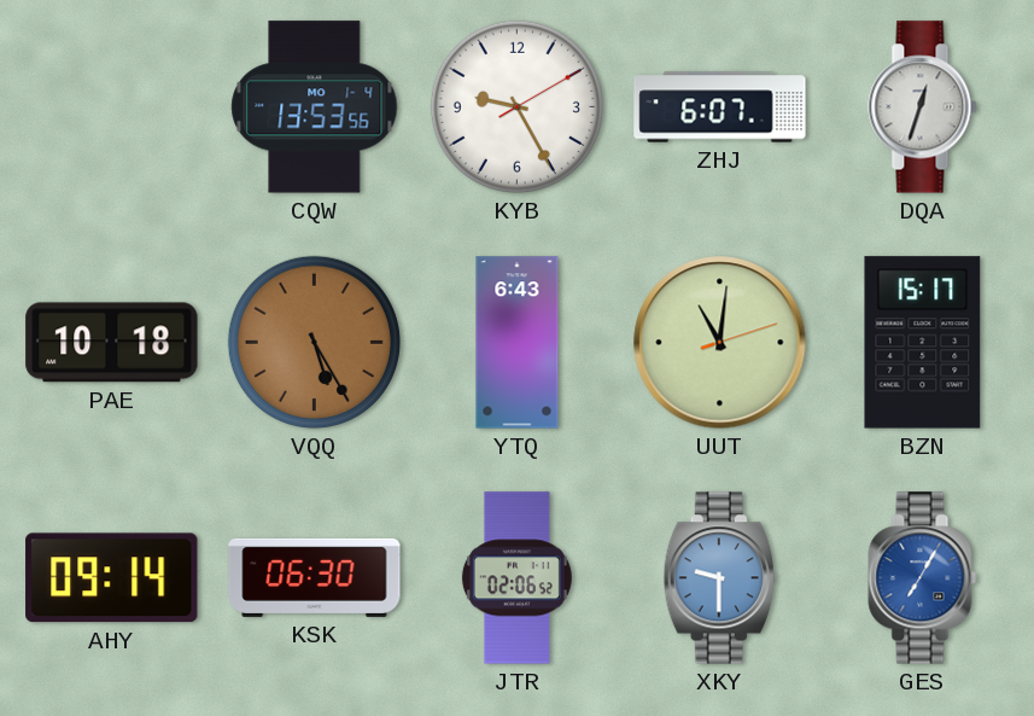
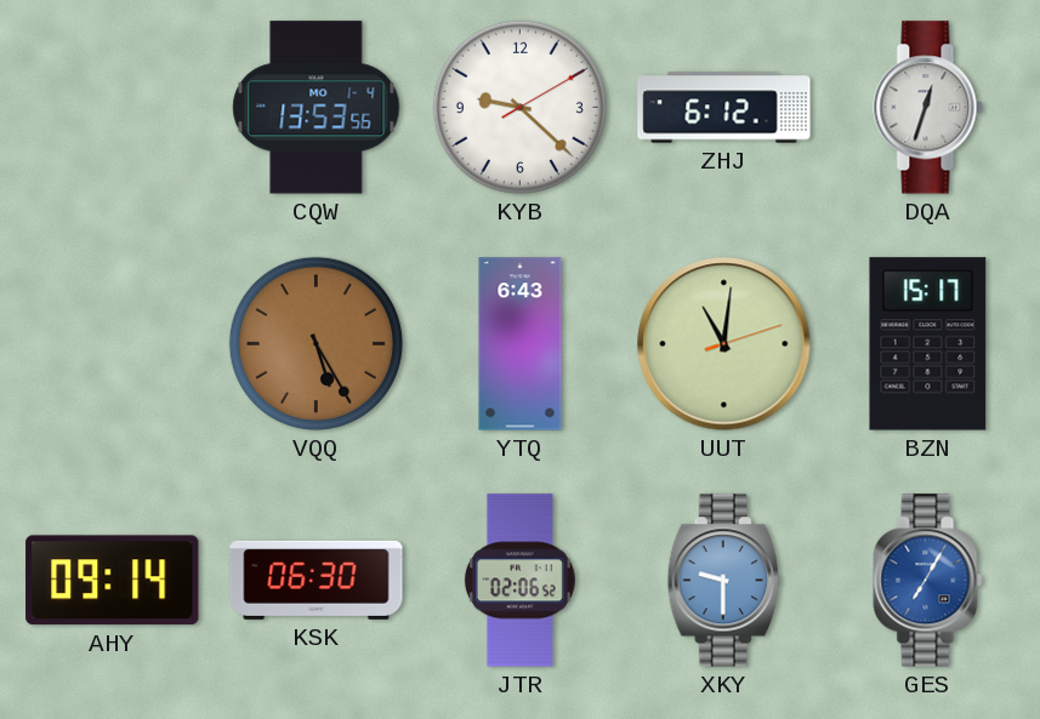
KYB: 9:25 -> 9:22
ZHJ: 6:07 -> 6:12
PAE: 10:18 -> none
